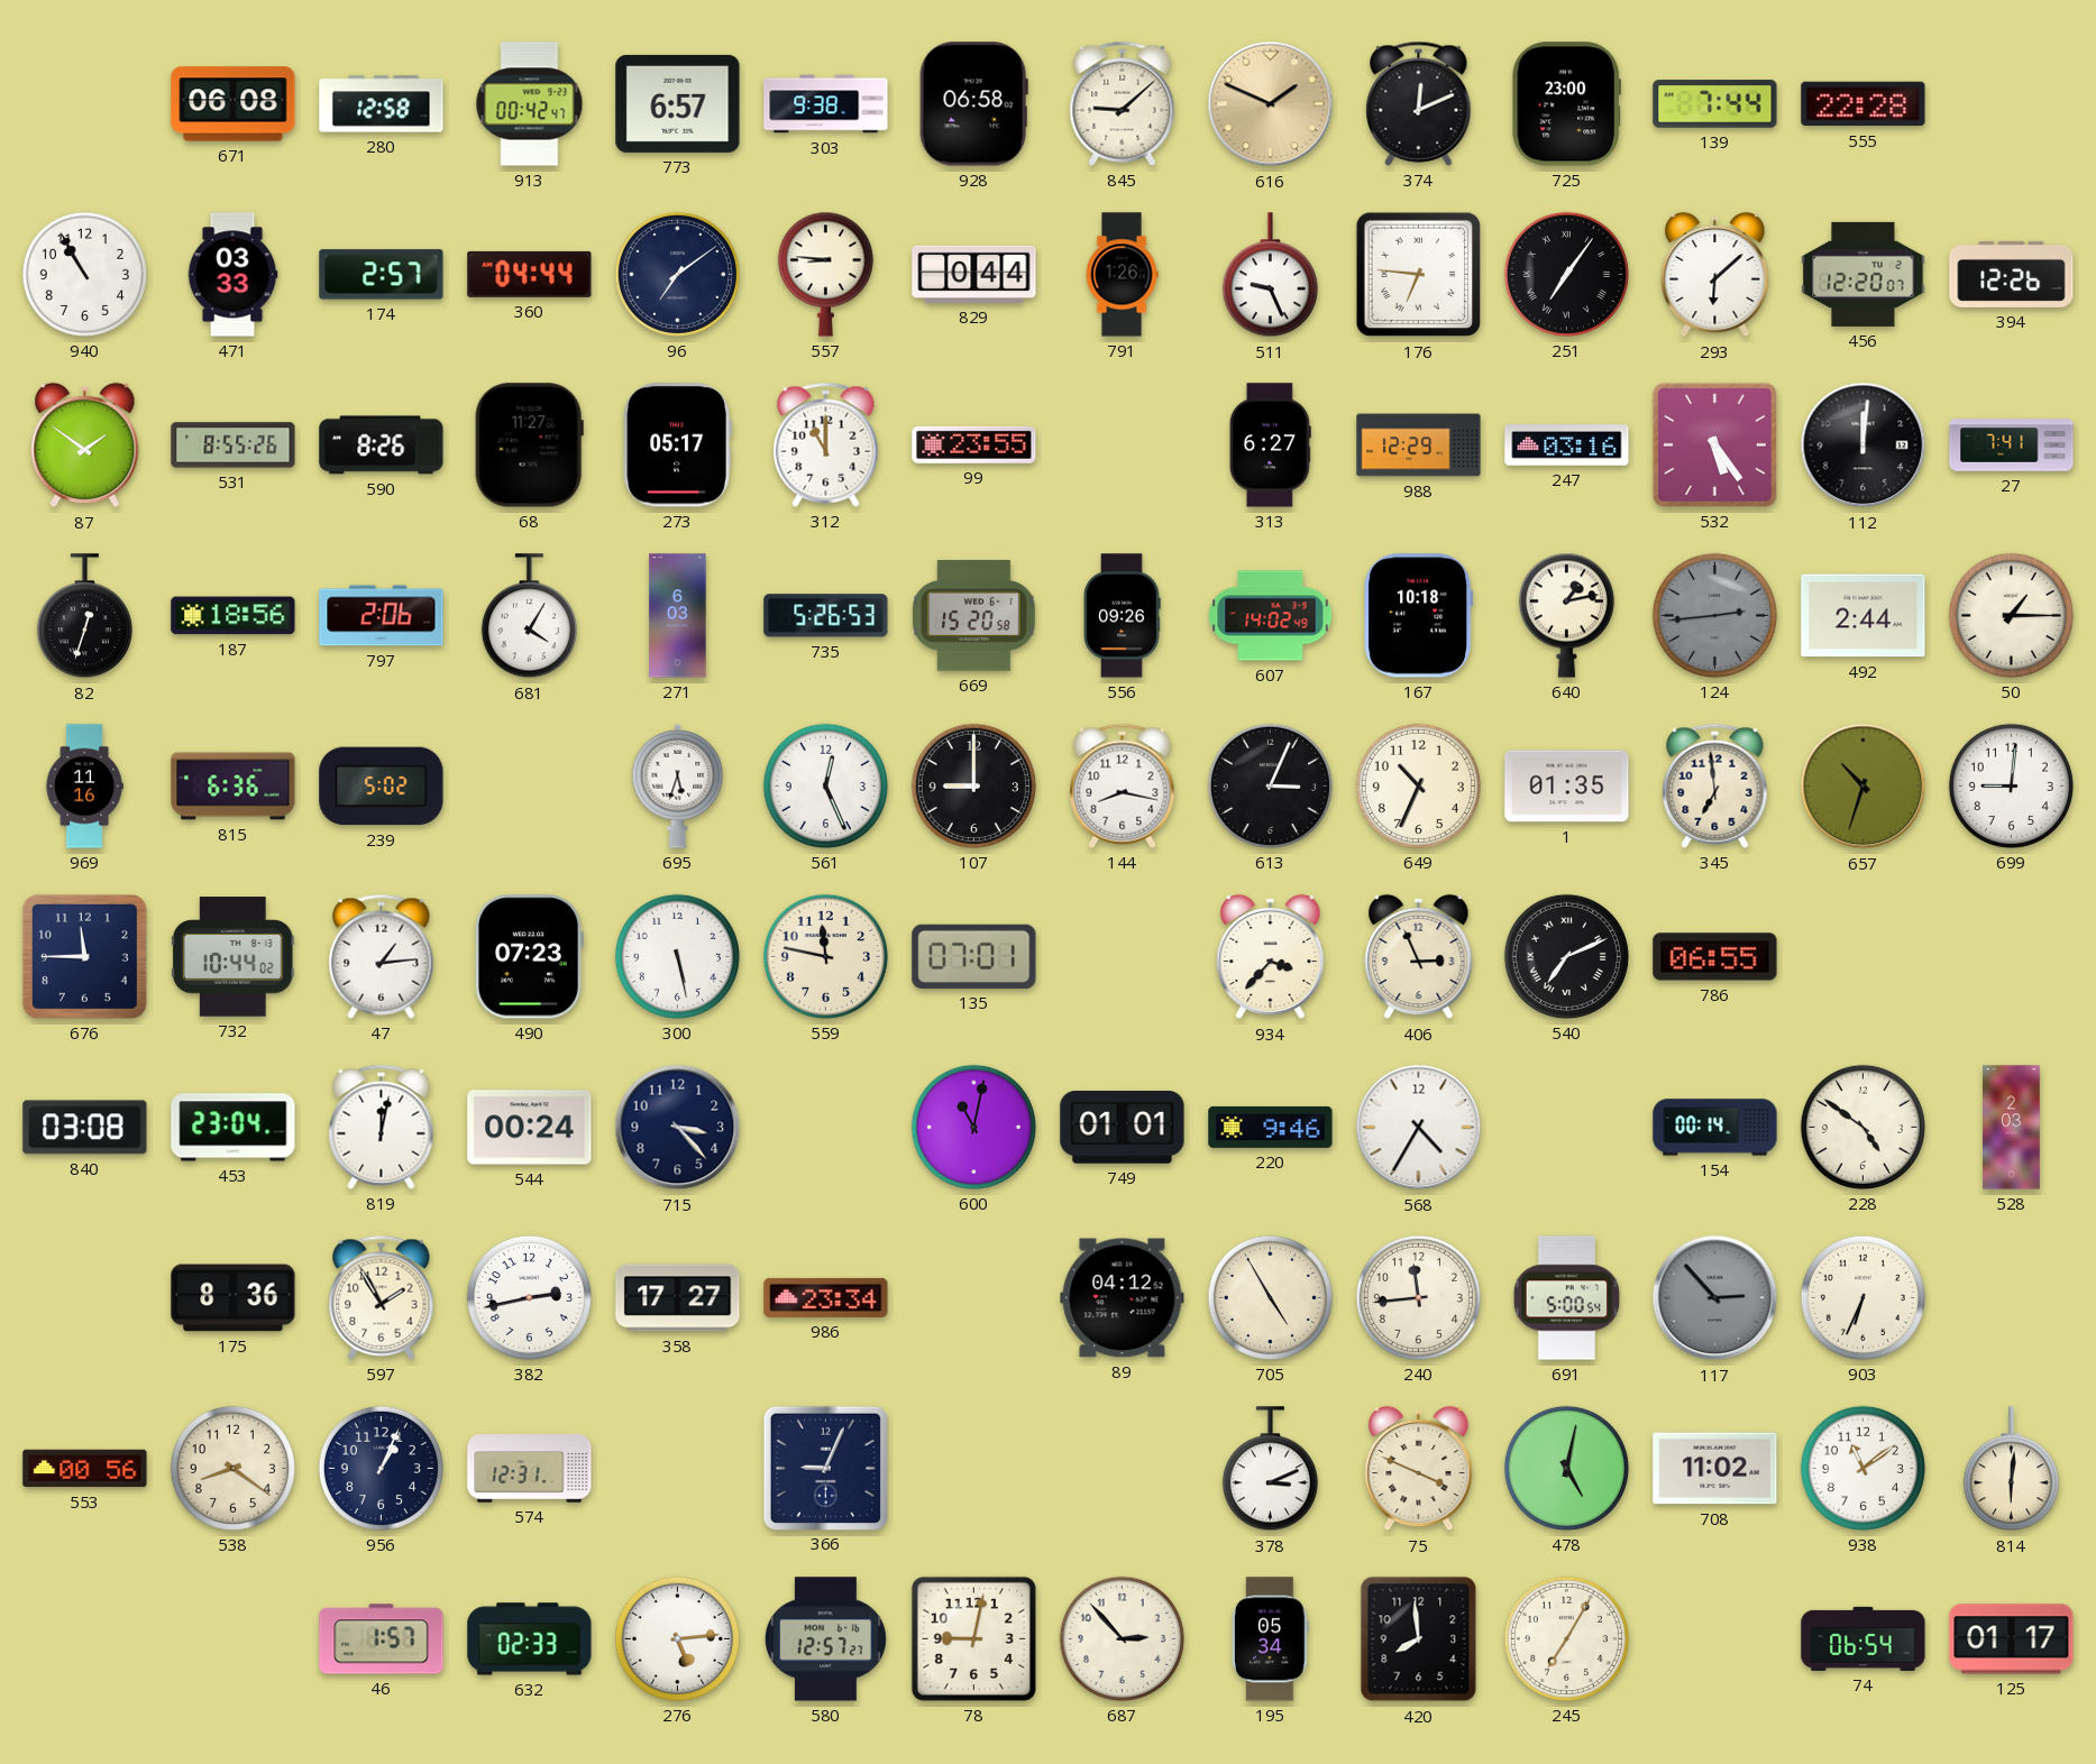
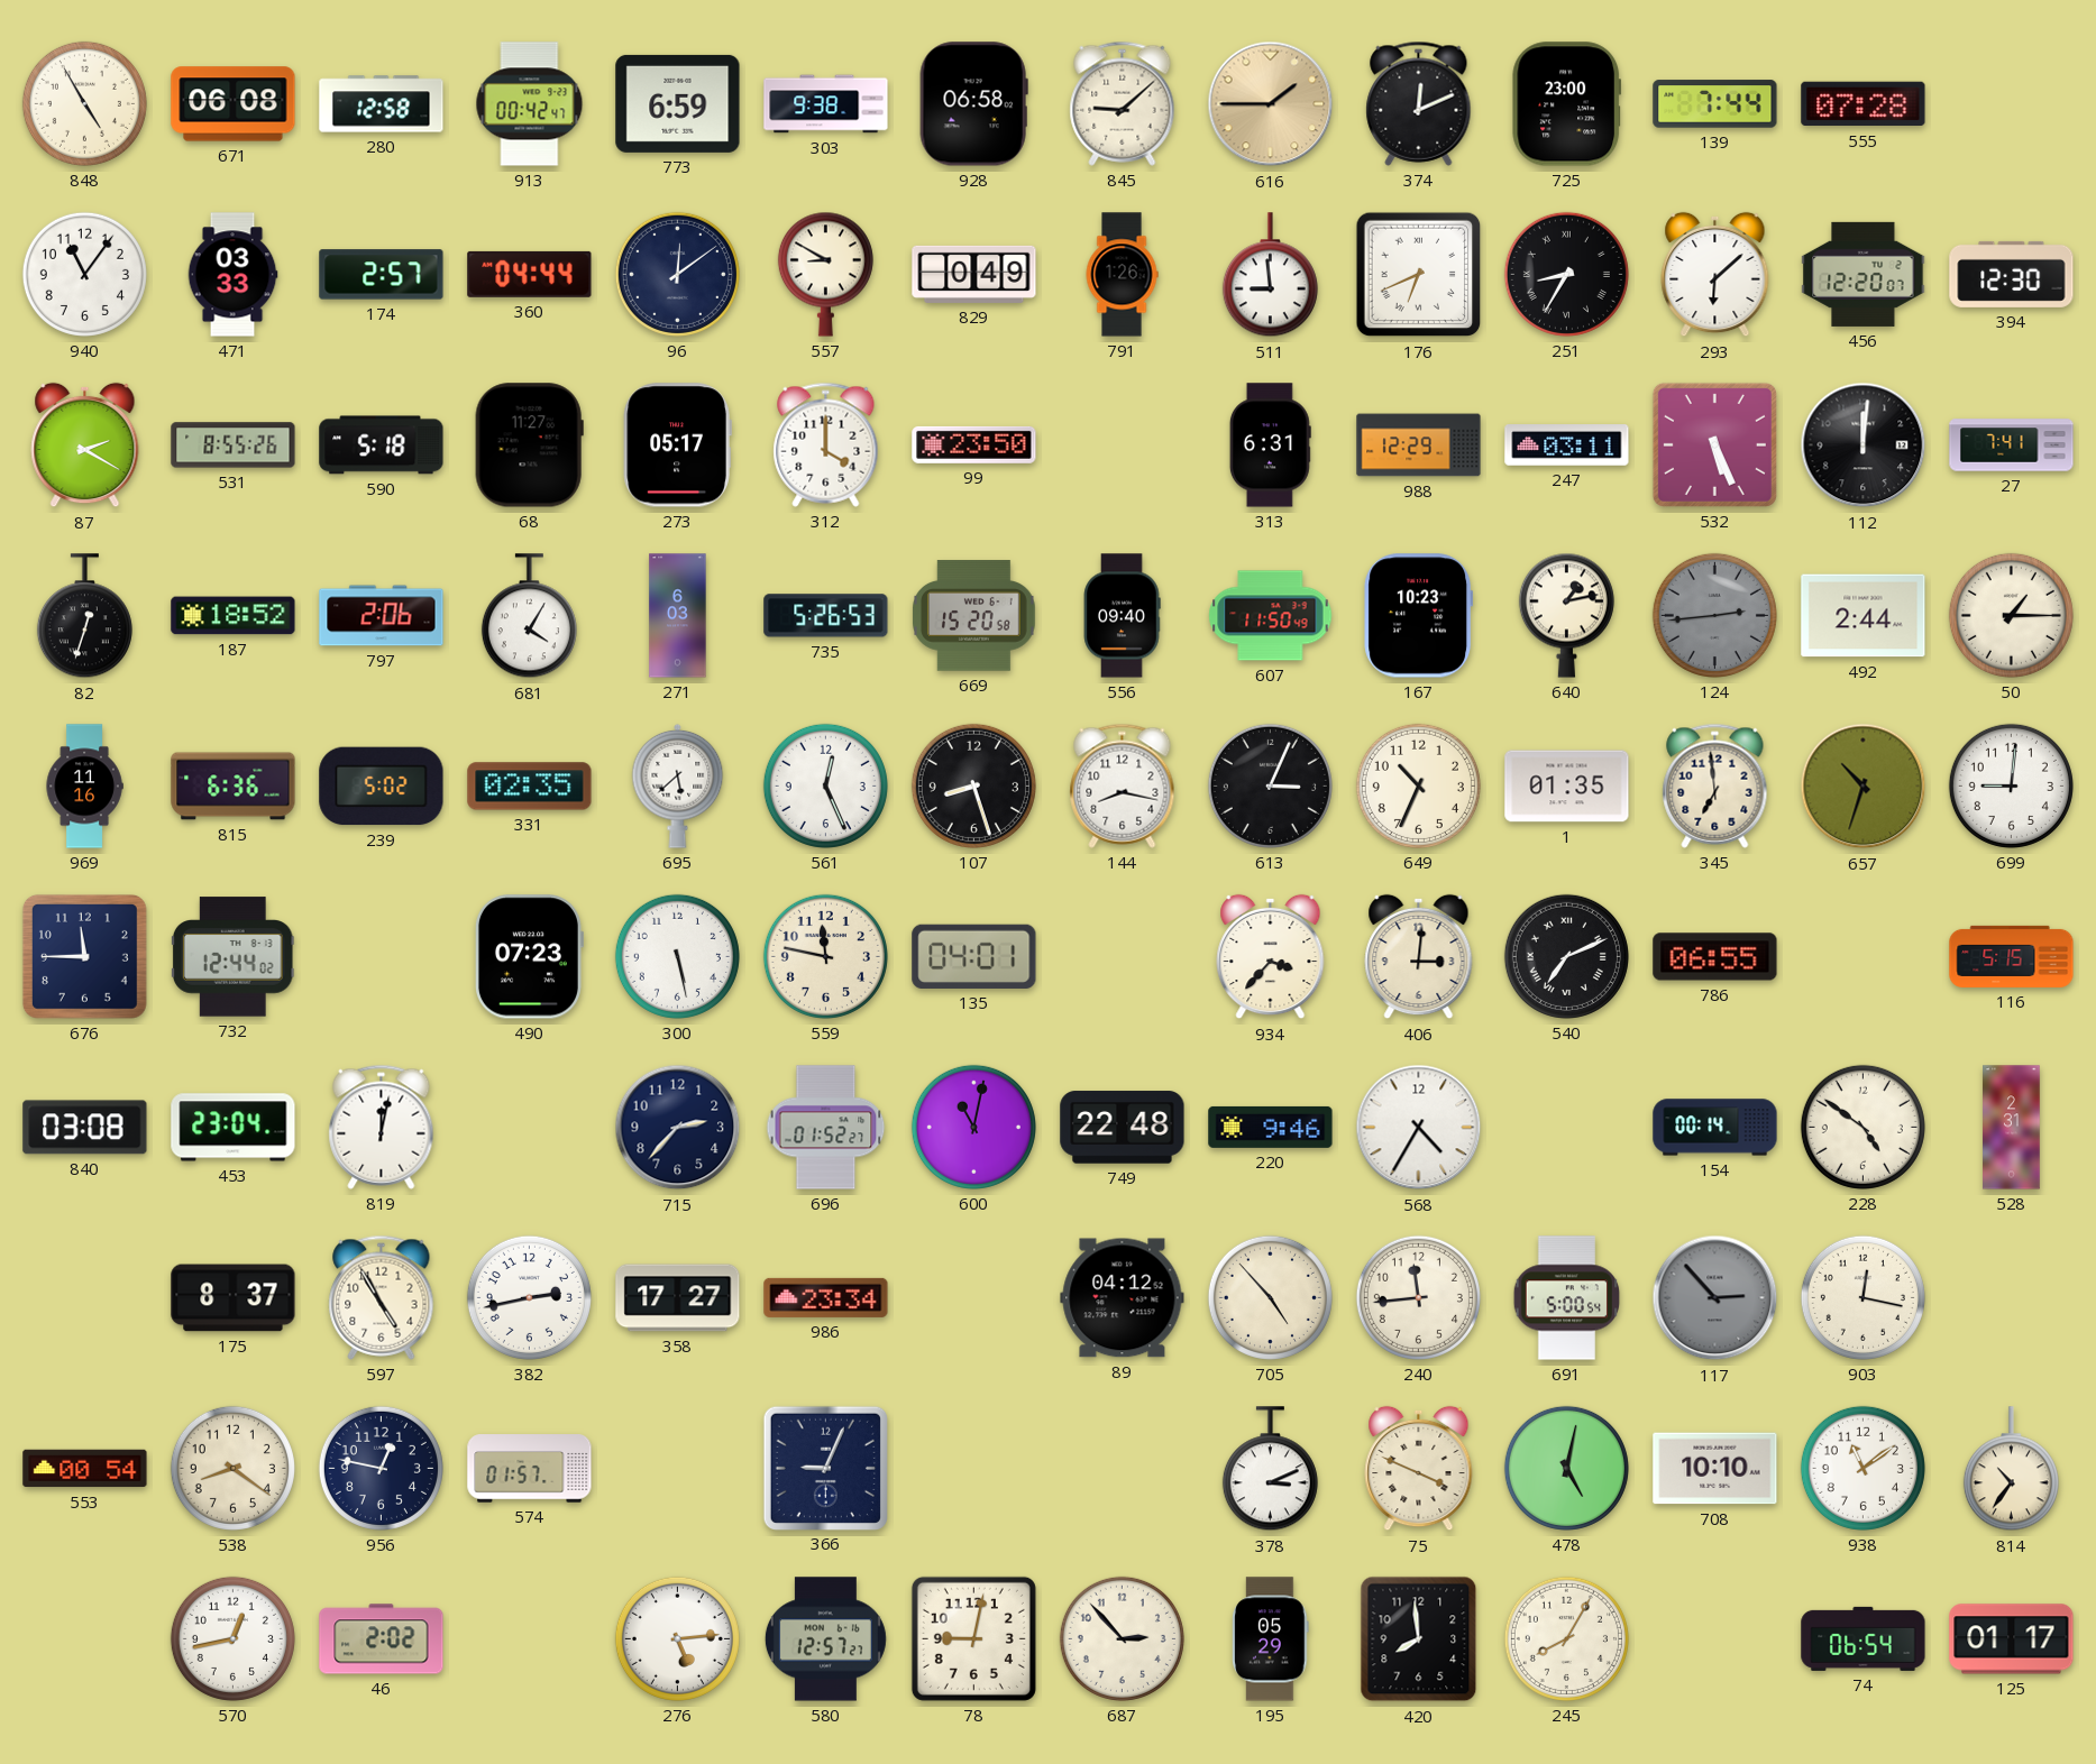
848: none -> 4:55
773: 6:57 -> 6:59
616: 1:49 -> 1:45
555: 22:28 -> 07:28
940: 10:55 -> 11:06
96: 7:09 -> 12:09
557: 8:46 -> 8:50
829: 0:44 -> 0:49
511: 9:26 -> 8:59
176: 6:46 -> 6:41
251: 7:06 -> 8:35
394: 12:26 -> 12:30
87: 1:51 -> 2:20
590: 8:26 -> 5:18
312: 11:00 -> 4:00
99: 23:55 -> 23:50
313: 6:27 -> 6:31
247: 03:16 -> 03:11
532: 5:24 -> 5:26
187: 18:56 -> 18:52
556: 09:26 -> 09:40
607: 14:02 -> 11:50
167: 10:18 -> 10:23
331: none -> 02:35
695: 5:33 -> 5:38
107: 9:00 -> 8:27
732: 10:44 -> 12:44
47: 1:14 -> none
135: 07:01 -> 04:01
406: 2:56 -> 3:01
116: none -> 5:15
544: 00:24 -> none
715: 3:23 -> 2:37
696: none -> 01:52
749: 01:01 -> 22:48
528: 2:03 -> 2:31
175: 8:36 -> 8:37
597: 1:55 -> 4:55
705: 4:55 -> 4:53
903: 6:34 -> 12:17
553: 00:56 -> 00:54
956: 1:04 -> 12:47
574: 12:31 -> 01:57
708: 11:02 -> 10:10
814: 6:01 -> 10:36
570: none -> 12:43
46: 1:57 -> 2:02
632: 02:33 -> none
195: 05:34 -> 05:29
245: 7:05 -> 8:05
